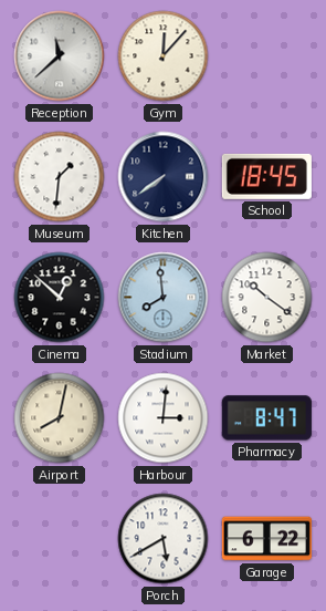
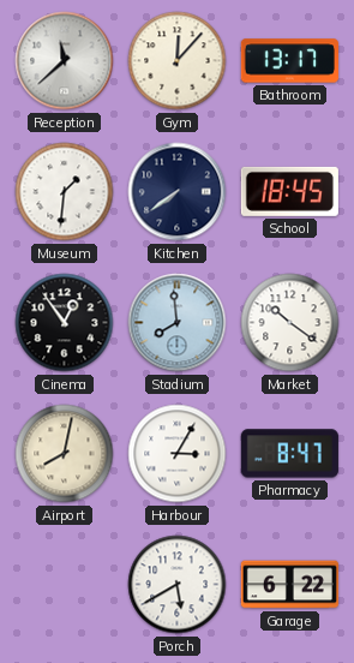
Bathroom: none -> 13:17
Cinema: 12:52 -> 12:54
Harbour: 3:01 -> 3:05
